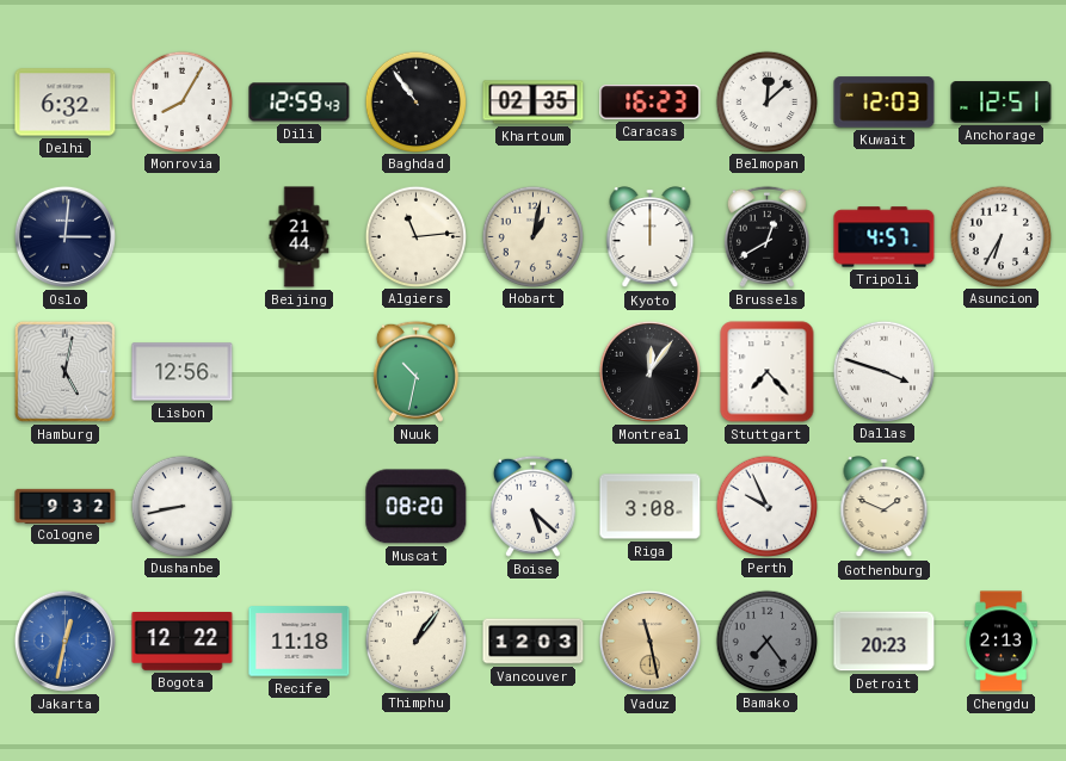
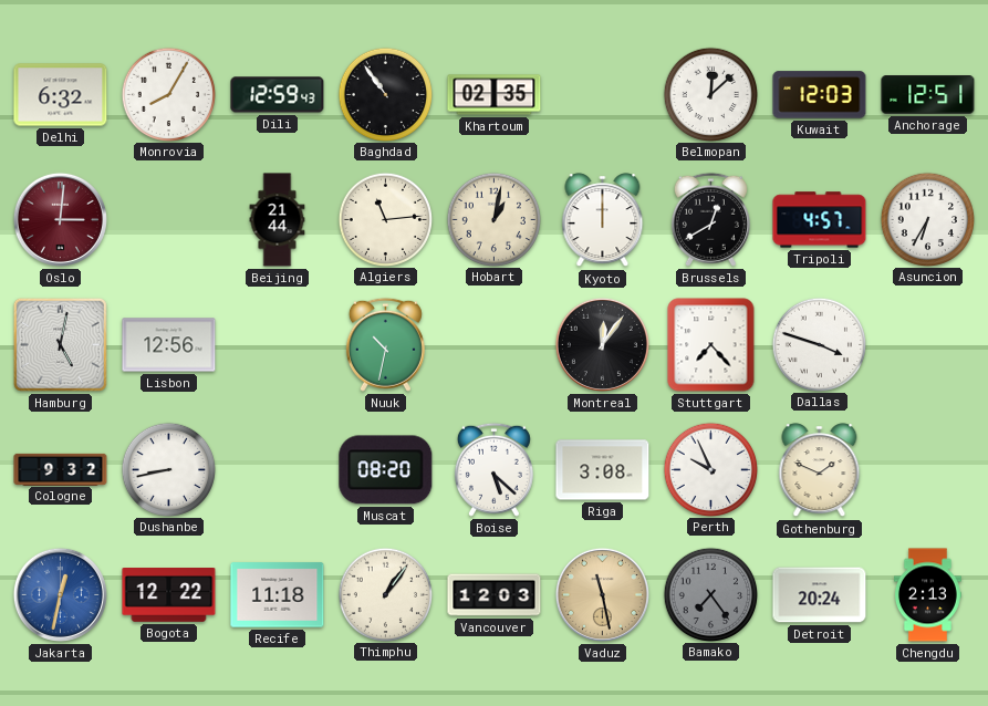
Caracas: 16:23 -> none
Oslo dial: navy -> burgundy
Detroit: 20:23 -> 20:24
